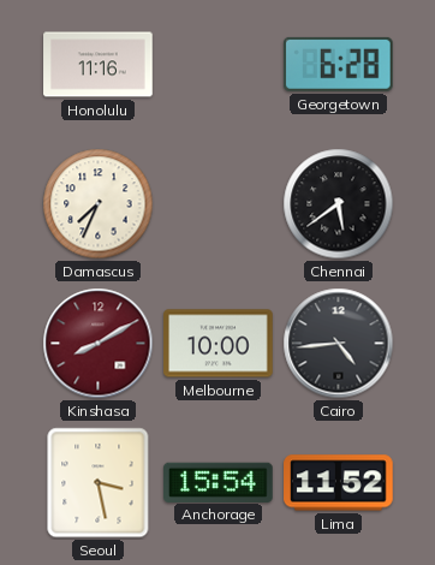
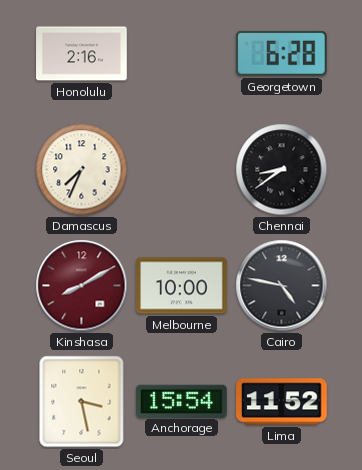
Honolulu: 11:16 -> 2:16
Chennai: 5:39 -> 8:39
Cairo: 4:44 -> 4:47
